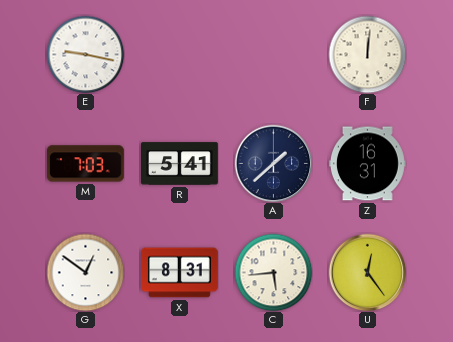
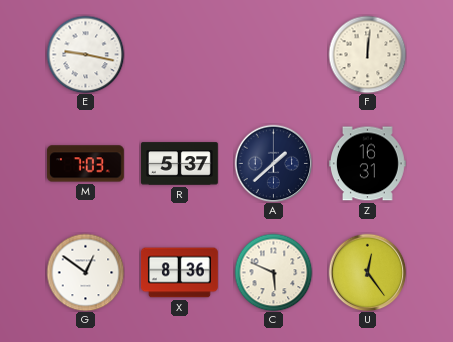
R: 5:41 -> 5:37
X: 8:31 -> 8:36
C: 5:44 -> 5:49
